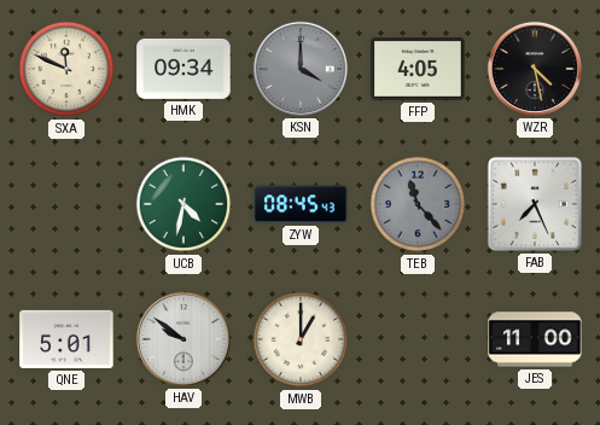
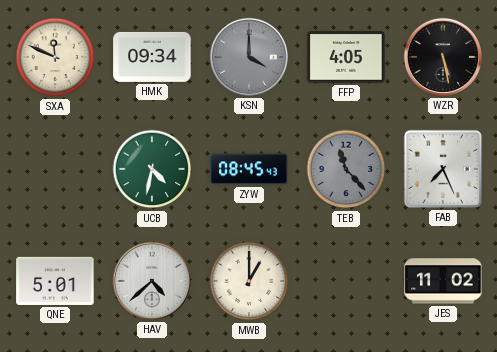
WZR: 4:28 -> 5:28
HAV: 9:51 -> 4:38
JES: 11:00 -> 11:02
